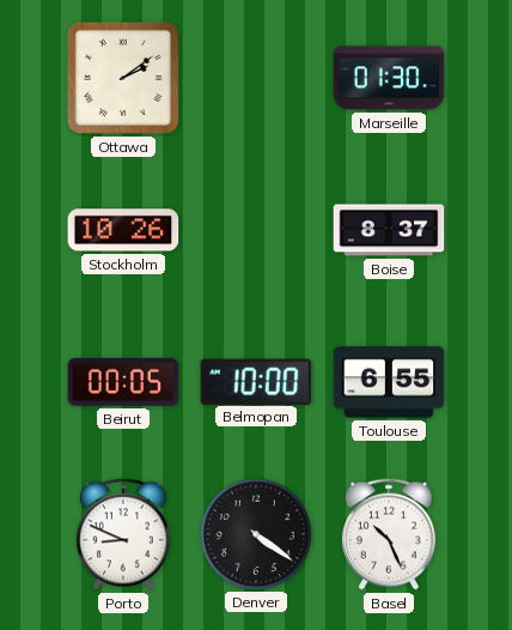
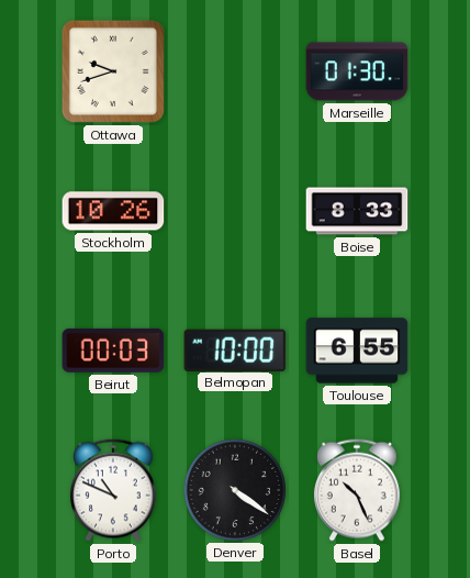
Ottawa: 2:09 -> 9:42
Boise: 8:37 -> 8:33
Beirut: 00:05 -> 00:03
Porto: 8:49 -> 10:49
